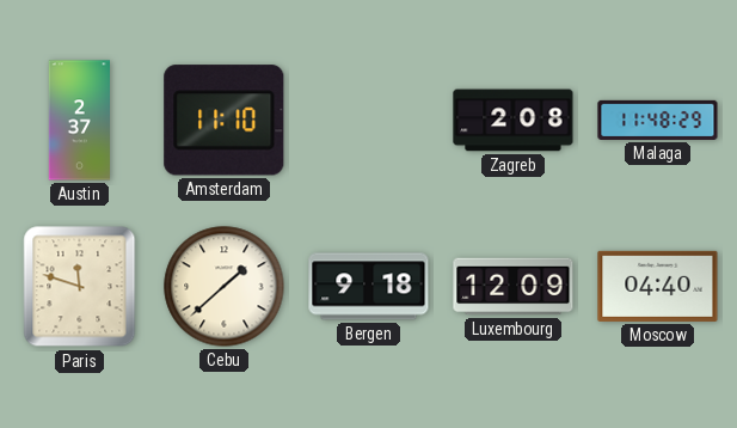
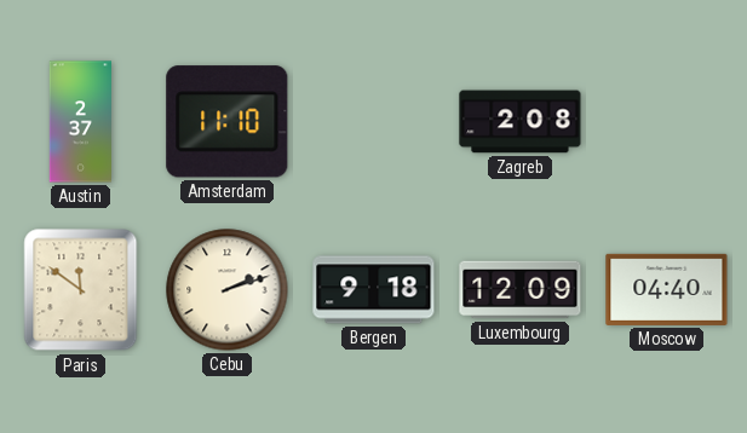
Malaga: 11:48 -> none
Paris: 11:48 -> 11:51
Cebu: 1:38 -> 2:12
